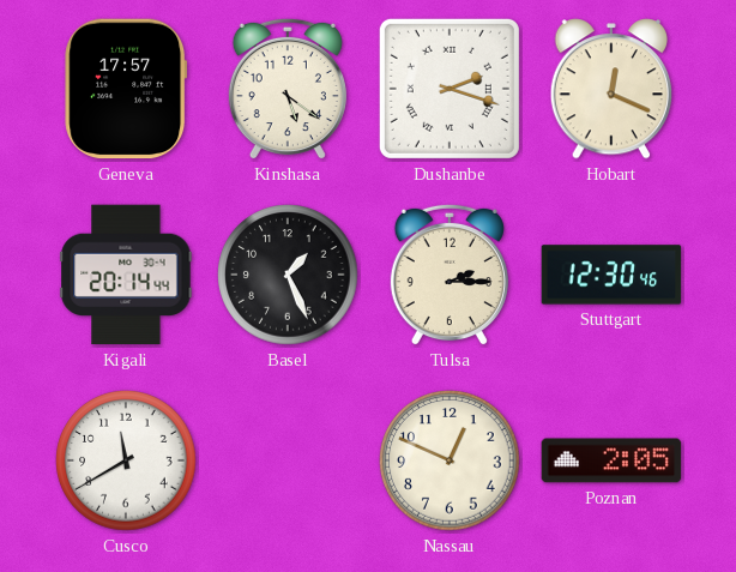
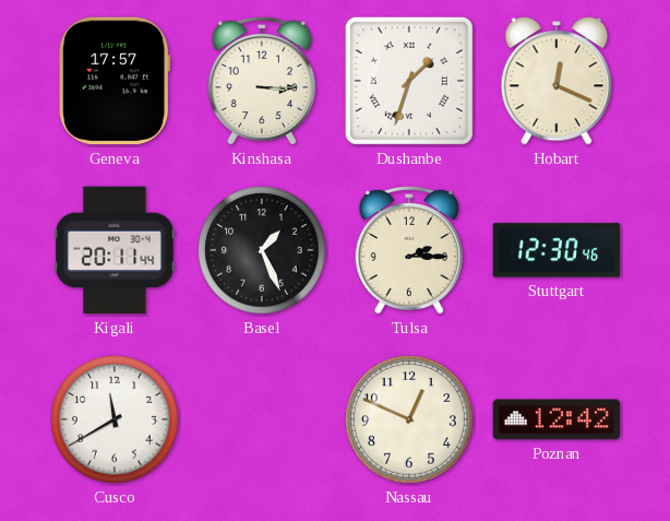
Kinshasa: 5:21 -> 3:15
Dushanbe: 2:18 -> 1:33
Kigali: 20:14 -> 20:11
Poznan: 2:05 -> 12:42
